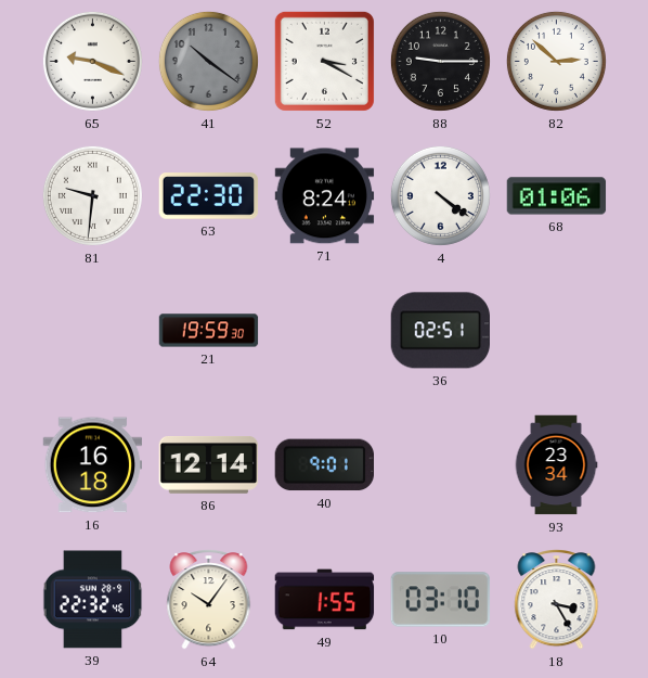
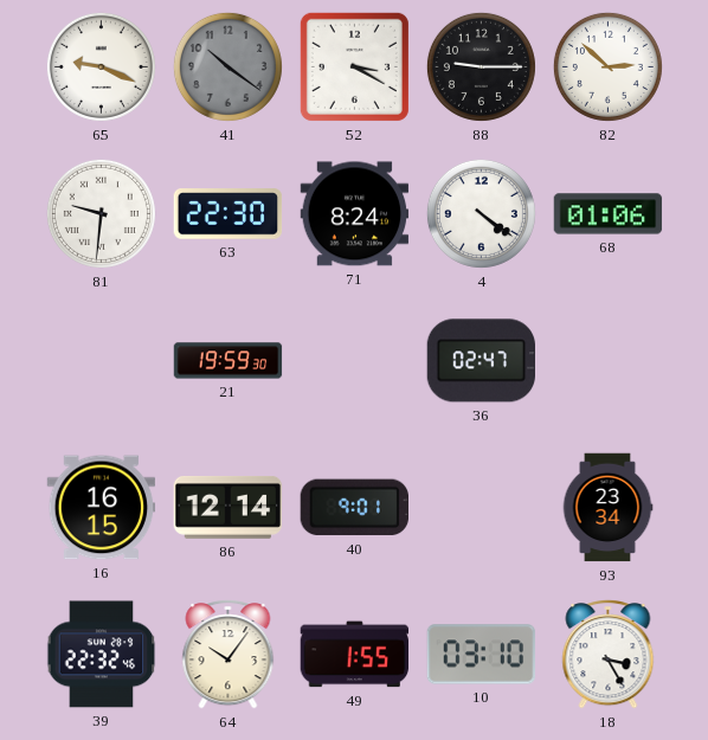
36: 02:51 -> 02:47
16: 16:18 -> 16:15
